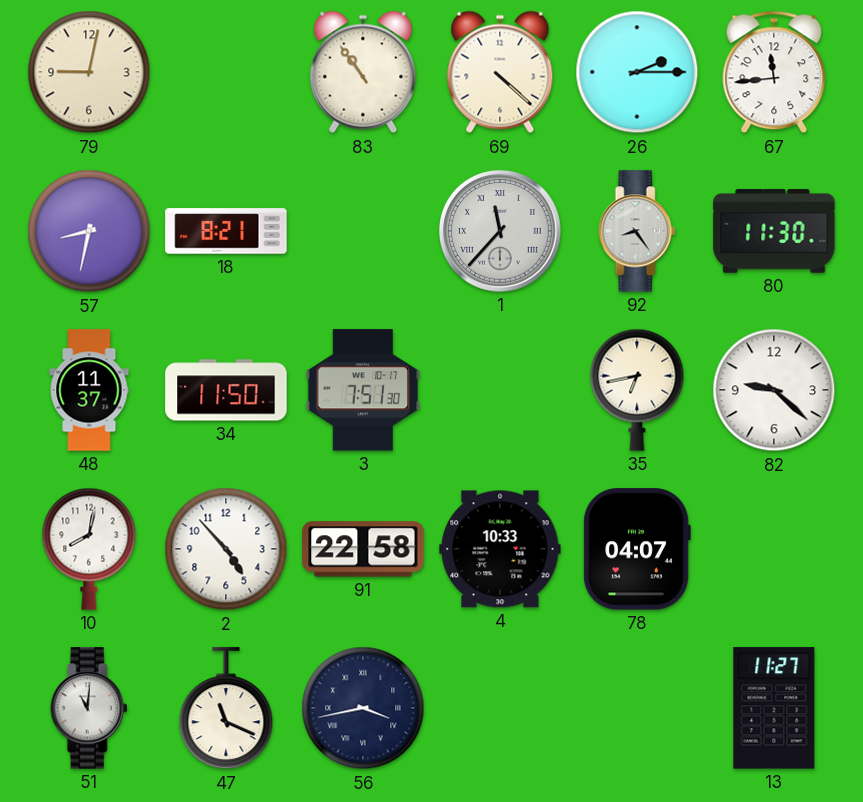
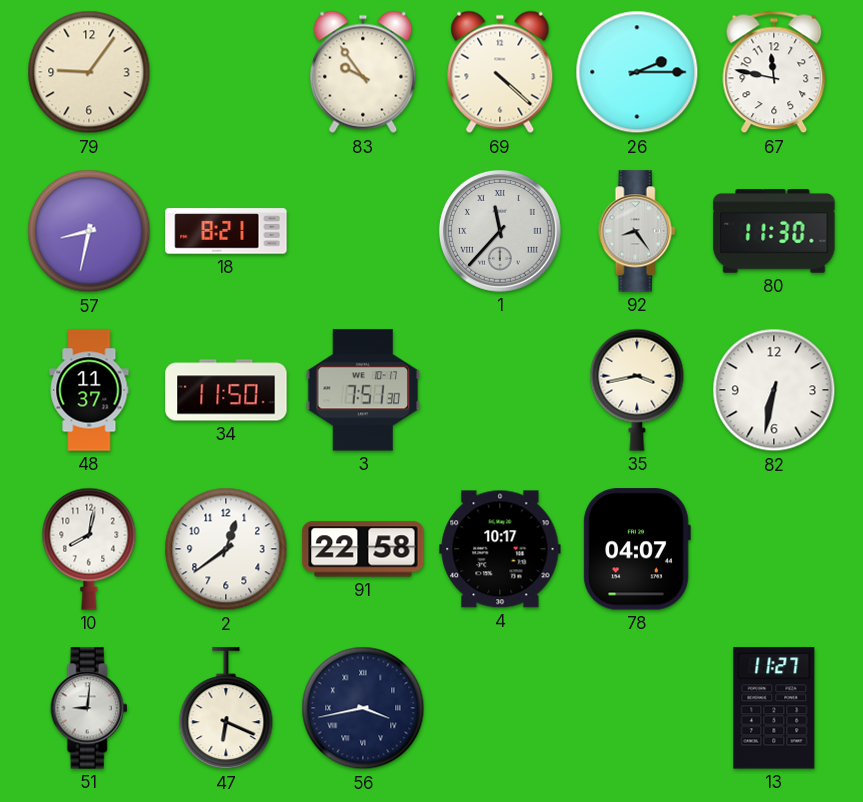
79: 9:02 -> 9:06
83: 10:54 -> 9:54
67: 11:44 -> 11:47
35: 6:43 -> 3:43
82: 9:22 -> 6:32
2: 4:53 -> 12:39
4: 10:33 -> 10:17
51: 11:01 -> 9:01
47: 11:19 -> 6:19
